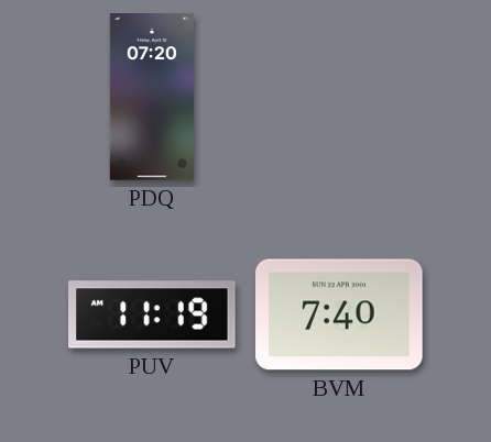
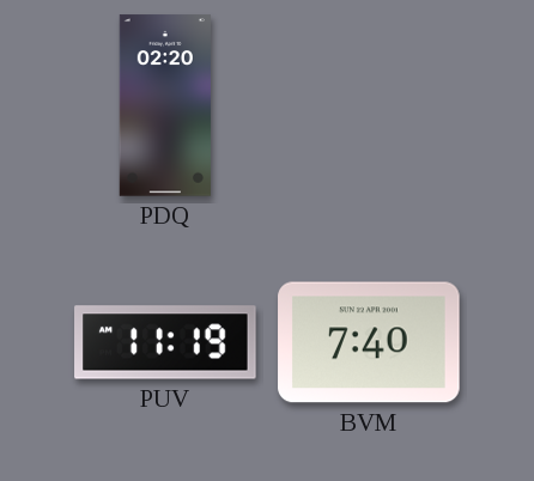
PDQ: 07:20 -> 02:20
